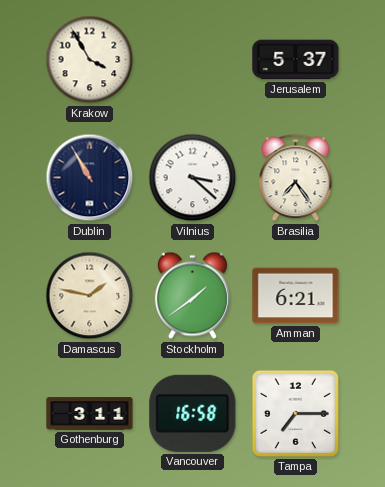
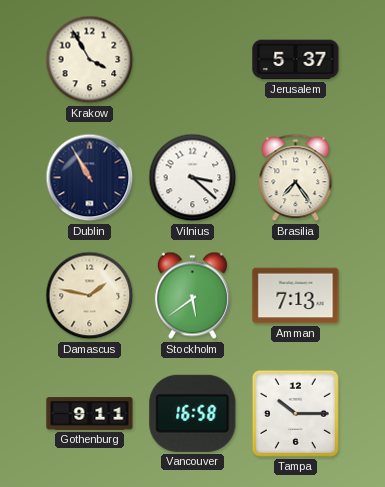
Stockholm: 1:39 -> 5:39
Amman: 6:21 -> 7:13
Gothenburg: 3:11 -> 9:11
Tampa: 7:15 -> 10:15
